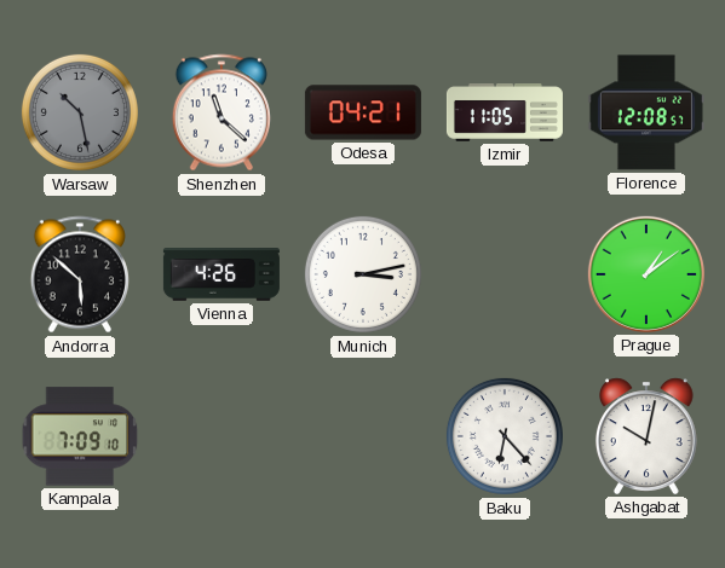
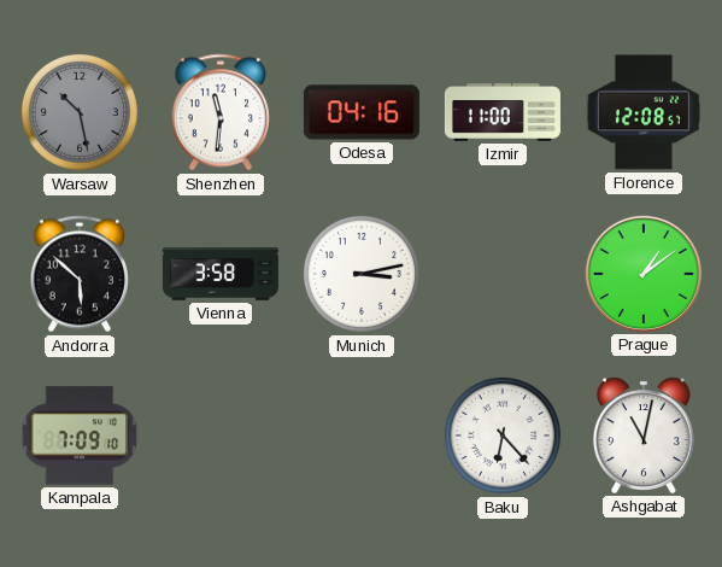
Shenzhen: 11:22 -> 11:31
Odesa: 04:21 -> 04:16
Izmir: 11:05 -> 11:00
Vienna: 4:26 -> 3:58
Ashgabat: 10:02 -> 11:02
